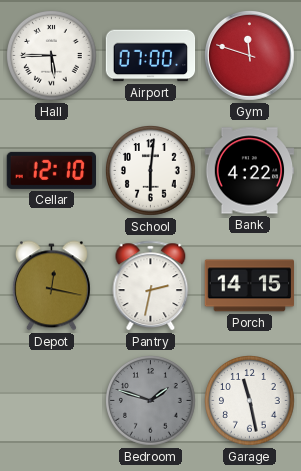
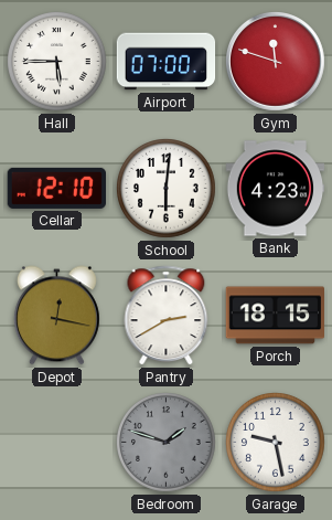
Bank: 4:22 -> 4:23
Pantry: 2:32 -> 2:40
Porch: 14:15 -> 18:15
Garage: 11:28 -> 9:28
